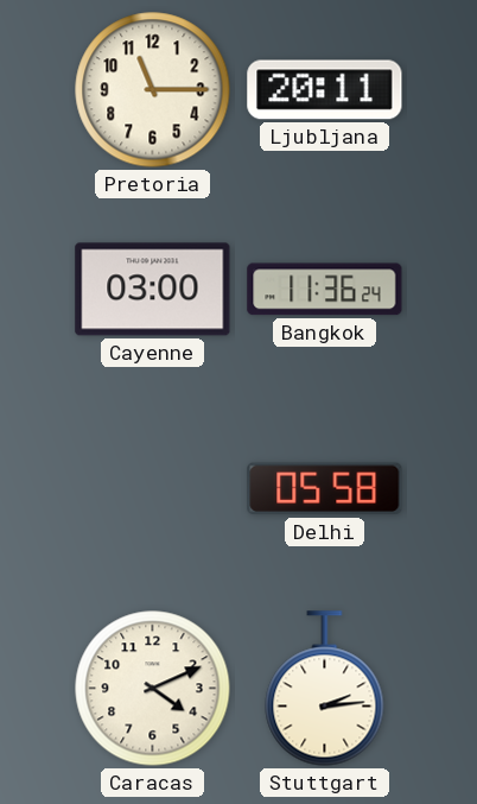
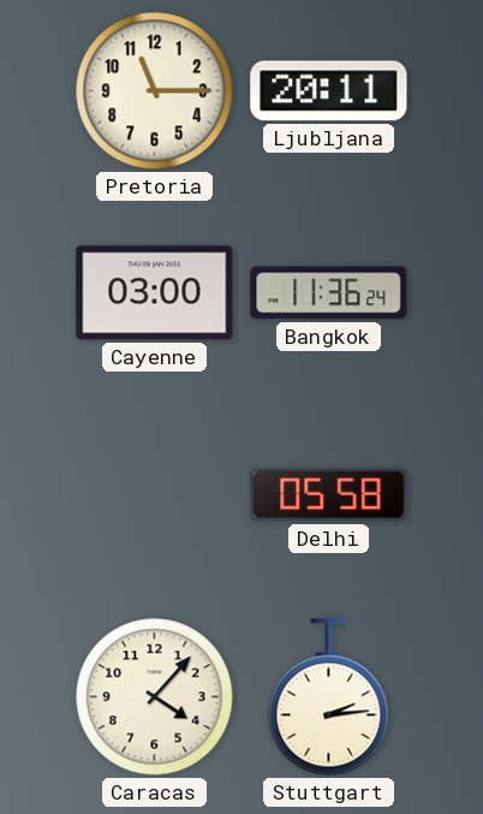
Caracas: 4:11 -> 4:07
